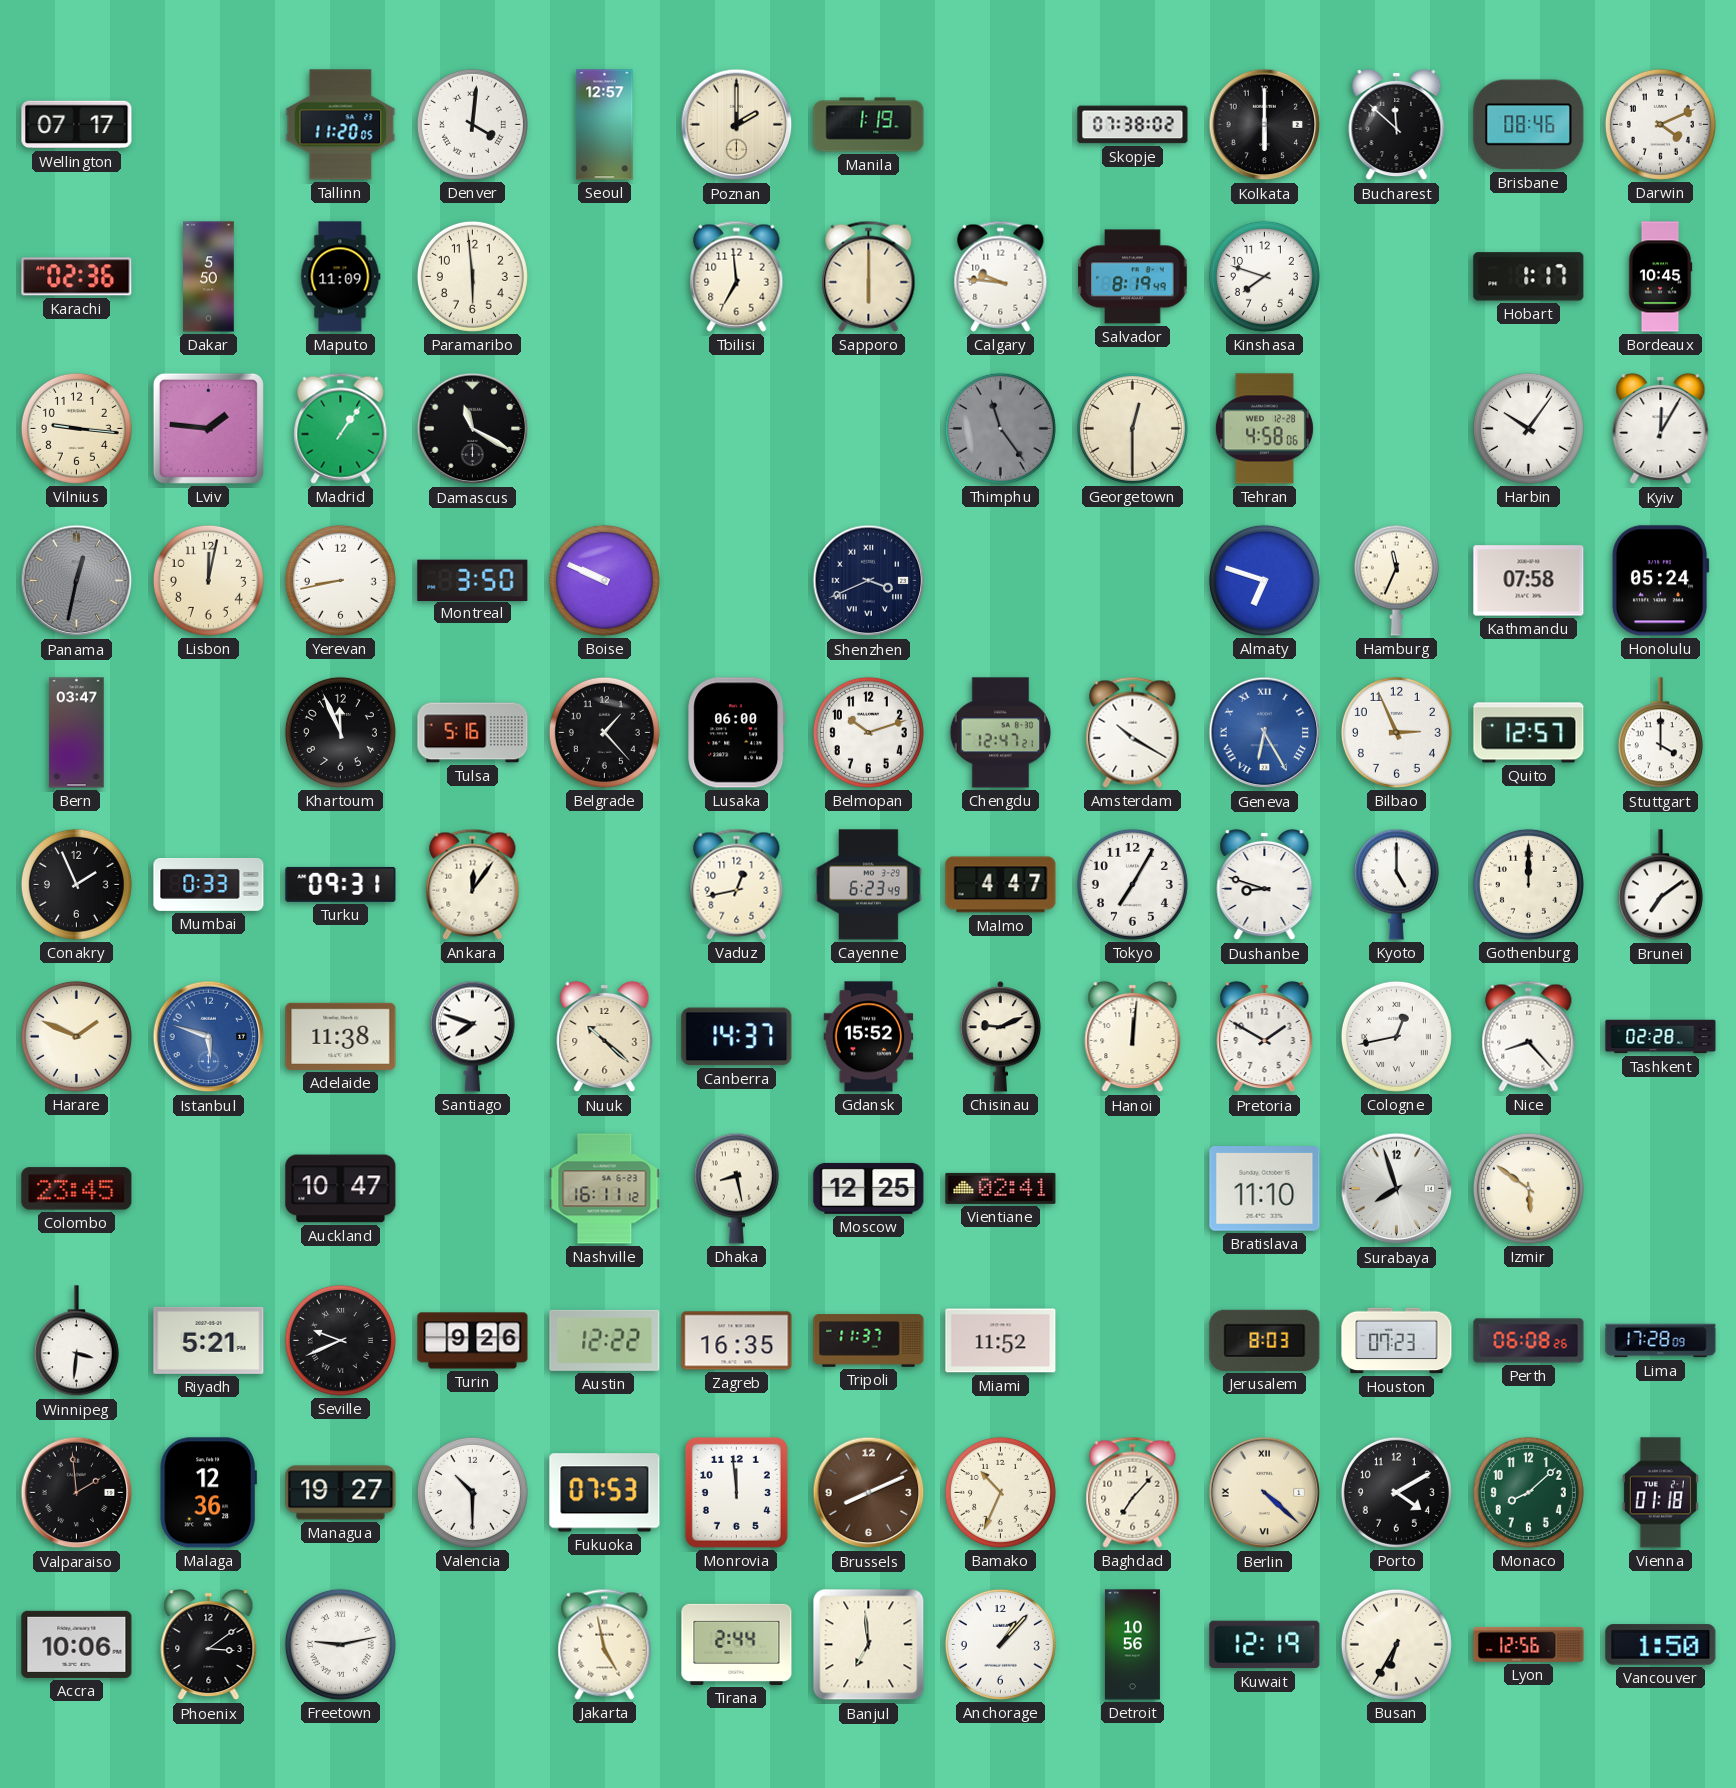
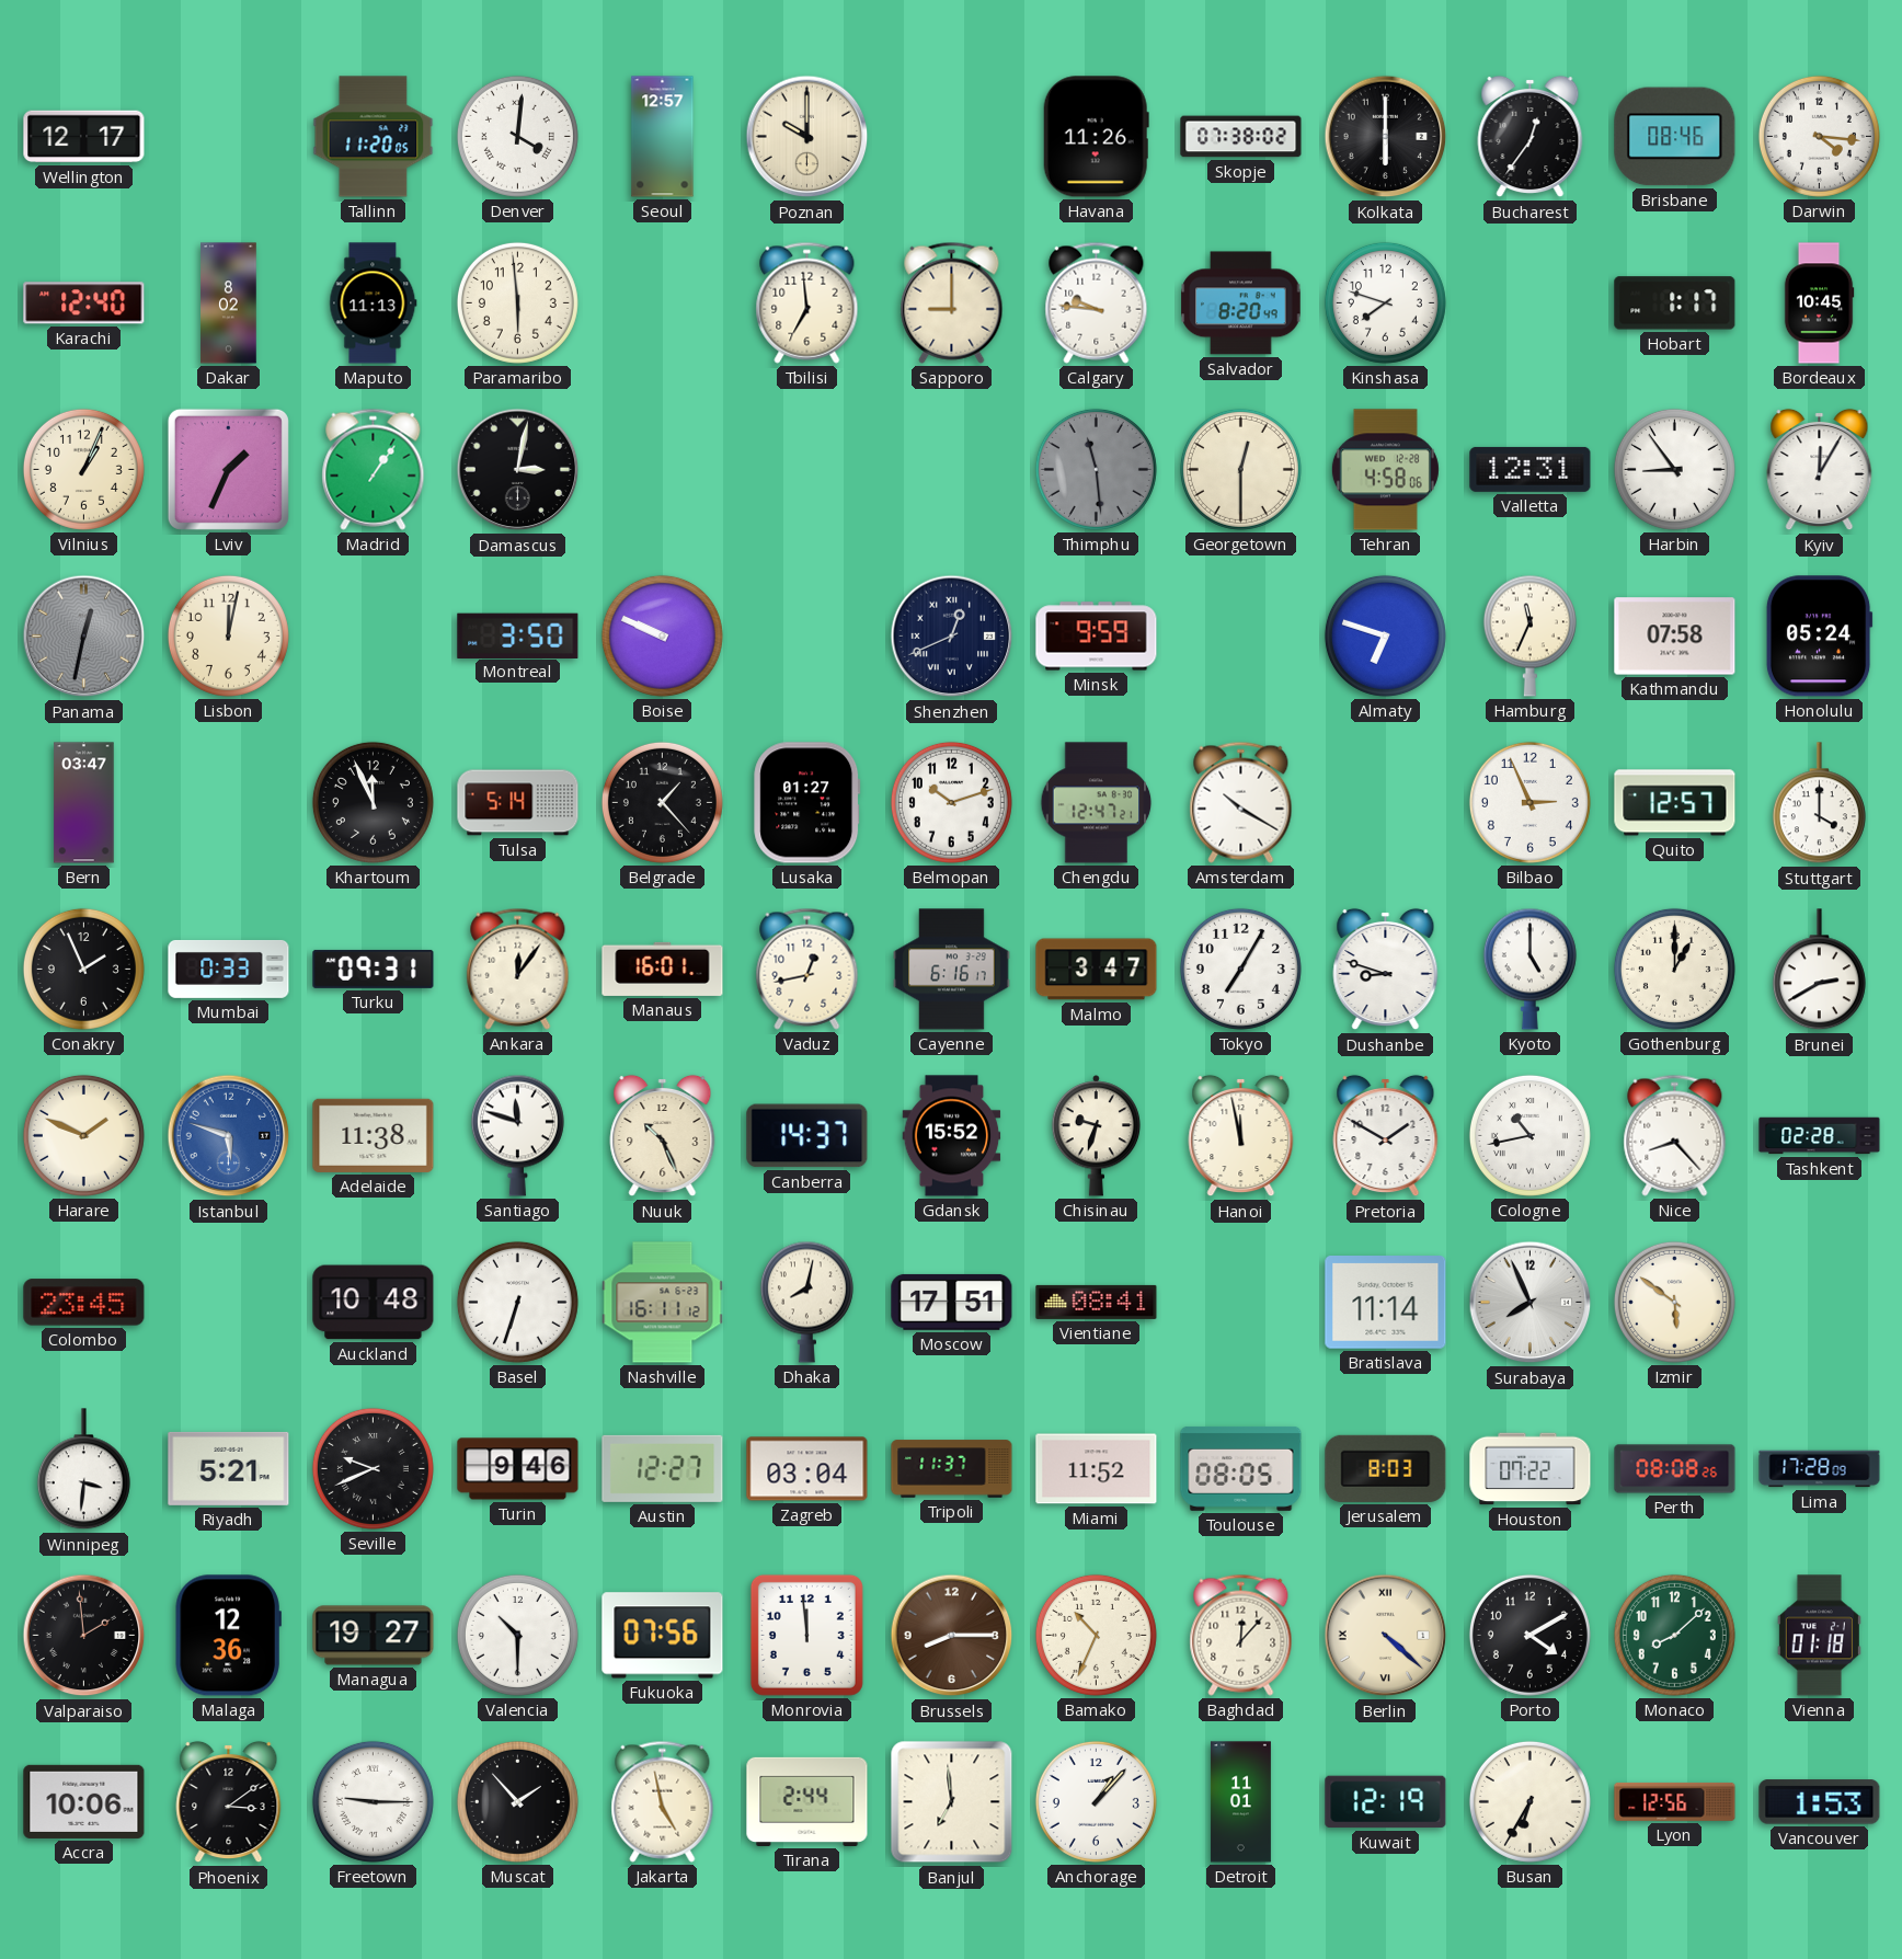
Wellington: 07:17 -> 12:17
Poznan: 2:00 -> 10:00
Manila: 1:19 -> none
Havana: none -> 11:26
Bucharest: 11:52 -> 12:36
Darwin: 4:11 -> 4:16
Karachi: 02:36 -> 12:40
Dakar: 5:50 -> 8:02
Maputo: 11:09 -> 11:13
Sapporo: 6:00 -> 9:00
Salvador: 8:19 -> 8:20
Vilnius: 9:16 -> 1:04
Lviv: 1:46 -> 1:34
Damascus: 11:20 -> 3:02
Thimphu: 11:24 -> 11:29
Valletta: none -> 12:31
Harbin: 10:06 -> 8:54
Yerevan: 8:43 -> none
Shenzhen: 3:41 -> 12:41
Minsk: none -> 9:59
Tulsa: 5:16 -> 5:14
Lusaka: 06:00 -> 01:27
Geneva: 6:25 -> none
Manaus: none -> 16:01
Cayenne: 6:23 -> 6:16
Malmo: 4:47 -> 3:47
Gothenburg: 12:00 -> 1:00
Brunei: 7:09 -> 2:40
Santiago: 7:48 -> 11:48
Nuuk: 10:22 -> 10:26
Chisinau: 9:11 -> 9:33
Hanoi: 12:01 -> 11:58
Cologne: 12:43 -> 10:43
Auckland: 10:47 -> 10:48
Basel: none -> 6:33
Dhaka: 8:28 -> 8:02
Moscow: 12:25 -> 17:51
Vientiane: 02:41 -> 08:41
Bratislava: 11:10 -> 11:14
Surabaya: 7:57 -> 7:56
Turin: 9:26 -> 9:46
Austin: 12:22 -> 12:27
Zagreb: 16:35 -> 03:04
Toulouse: none -> 08:05
Houston: 07:23 -> 07:22
Perth: 06:08 -> 08:08
Fukuoka: 07:53 -> 07:56
Brussels: 8:11 -> 8:15
Baghdad: 7:07 -> 12:07
Freetown: 9:13 -> 9:15
Muscat: none -> 1:53
Detroit: 10:56 -> 11:01
Vancouver: 1:50 -> 1:53
